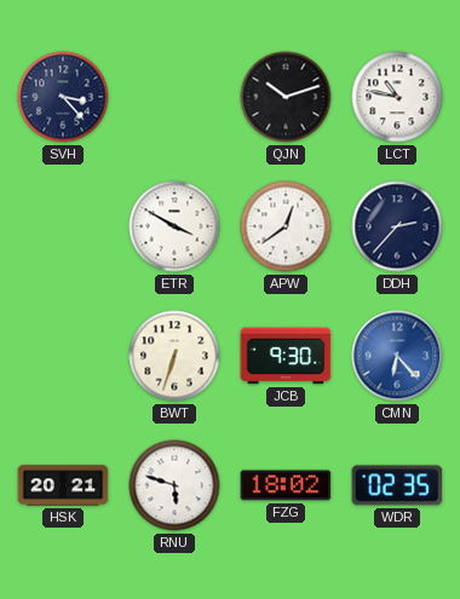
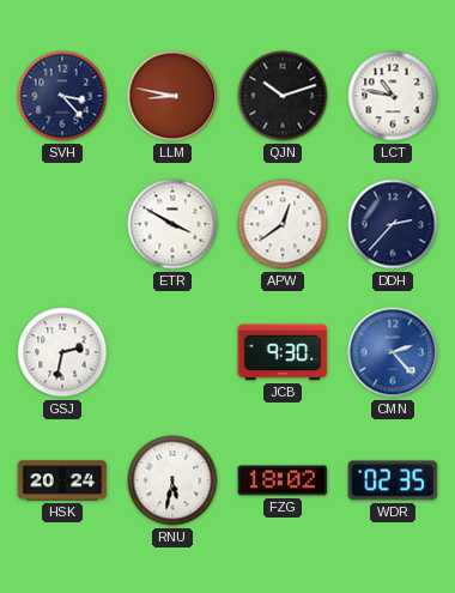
LLM: none -> 8:47
GSJ: none -> 2:32
BWT: 6:33 -> none
CMN: 6:23 -> 2:23
HSK: 20:21 -> 20:24
RNU: 5:48 -> 5:32
